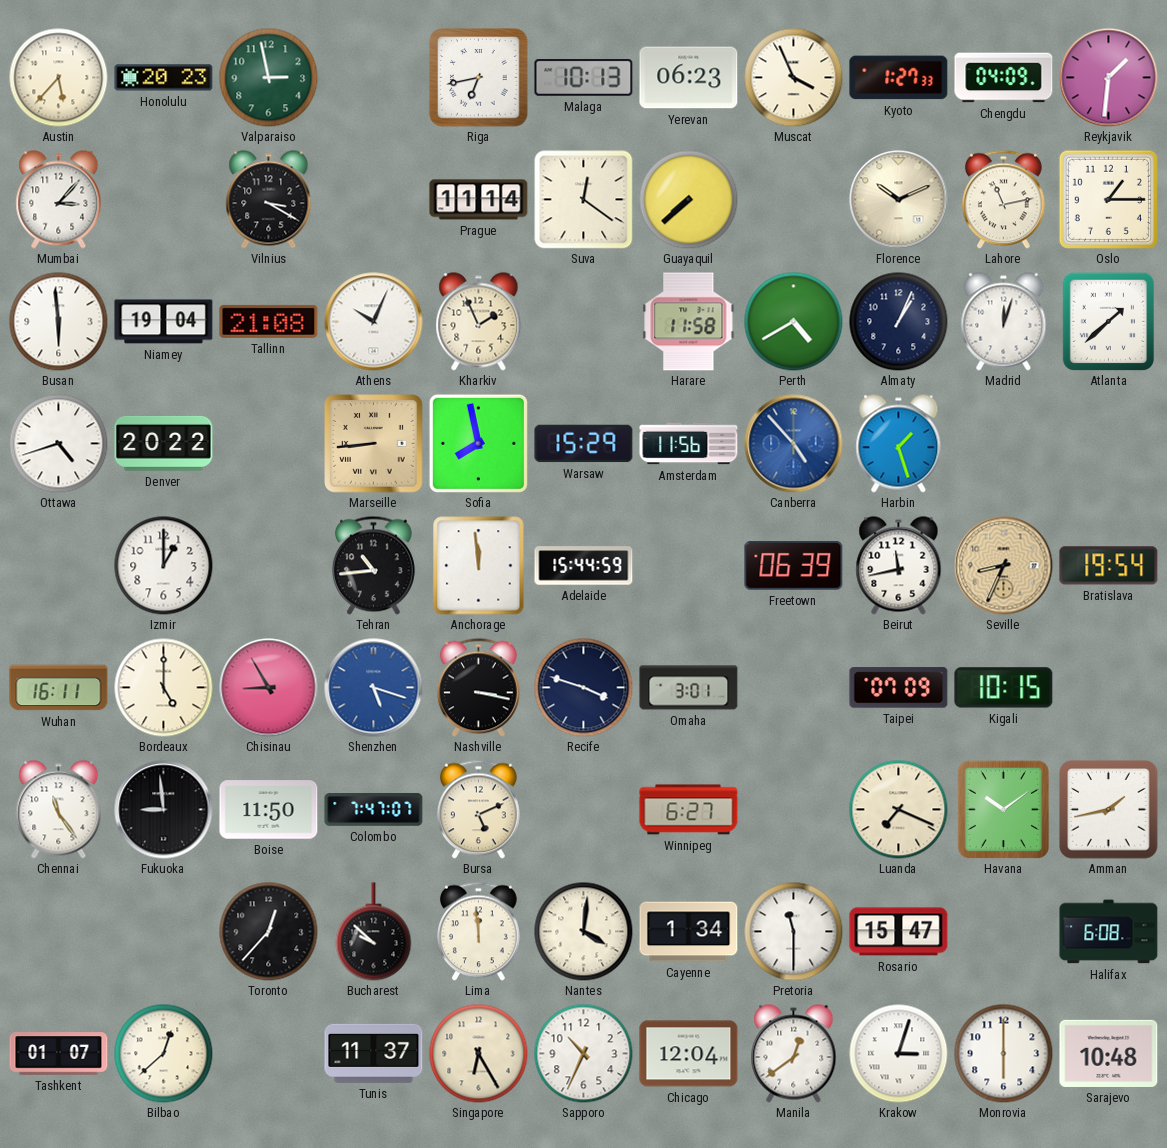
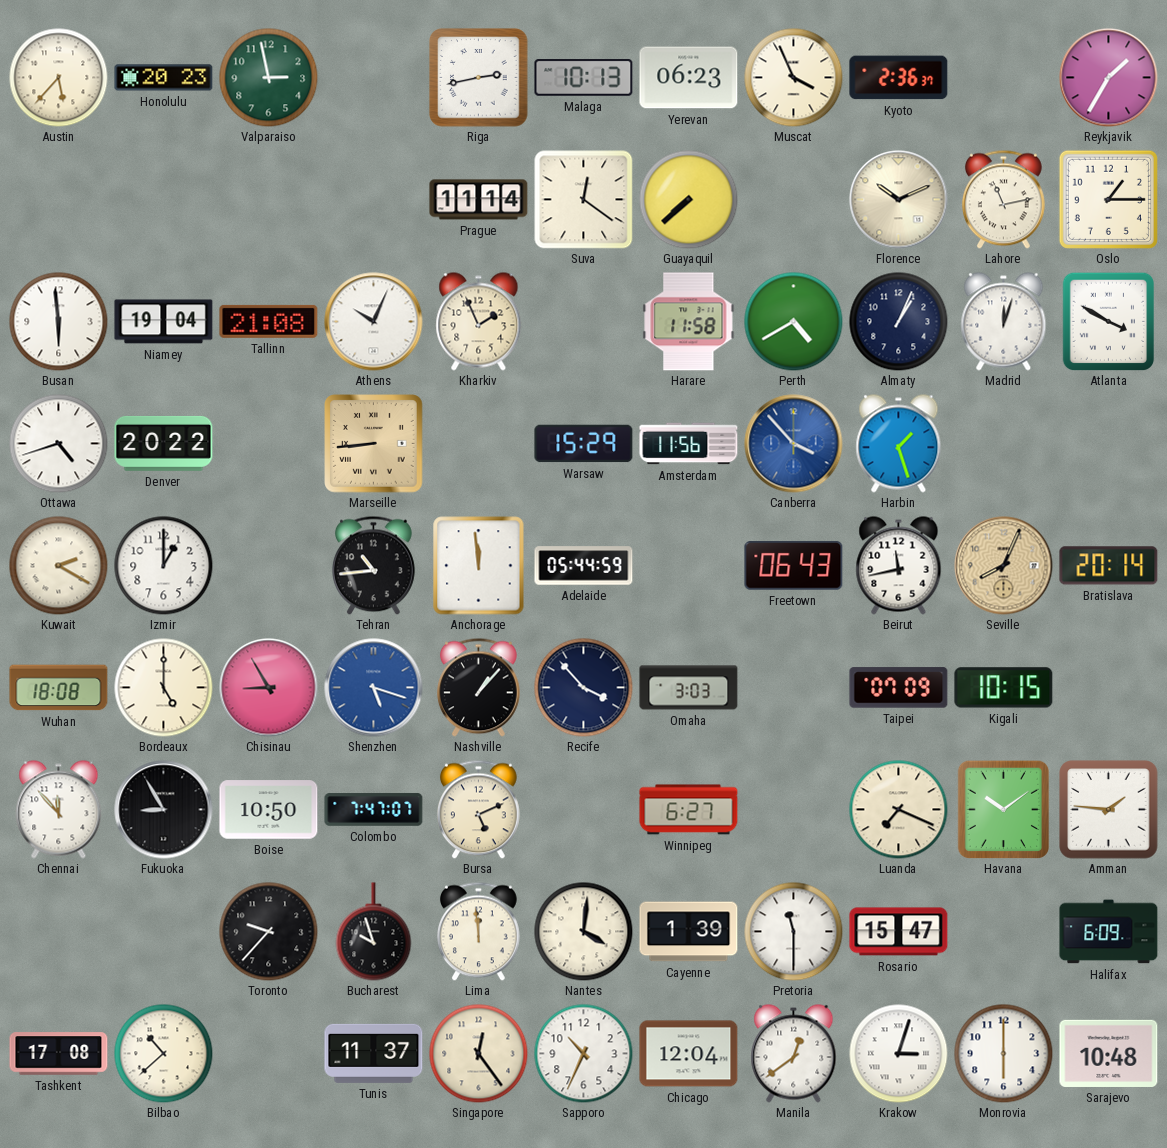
Riga: 6:43 -> 2:43
Kyoto: 1:27 -> 2:36
Chengdu: 04:09 -> none
Reykjavik: 1:31 -> 1:35
Mumbai: 3:07 -> none
Vilnius: 3:20 -> none
Atlanta: 1:38 -> 3:50
Sofia: 7:58 -> none
Canberra: 4:53 -> 3:53
Kuwait: none -> 2:20
Adelaide: 15:44 -> 05:44
Freetown: 06:39 -> 06:43
Seville: 8:34 -> 8:04
Bratislava: 19:54 -> 20:14
Wuhan: 16:11 -> 18:08
Nashville: 3:17 -> 1:07
Recife: 3:48 -> 3:53
Omaha: 3:01 -> 3:03
Chennai: 11:24 -> 11:53
Fukuoka: 8:59 -> 8:55
Boise: 11:50 -> 10:50
Amman: 1:43 -> 1:46
Toronto: 12:37 -> 9:37
Bucharest: 9:52 -> 9:57
Cayenne: 1:34 -> 1:39
Halifax: 6:08 -> 6:09
Tashkent: 01:07 -> 17:08
Bilbao: 12:38 -> 10:38
Singapore: 6:25 -> 12:24
